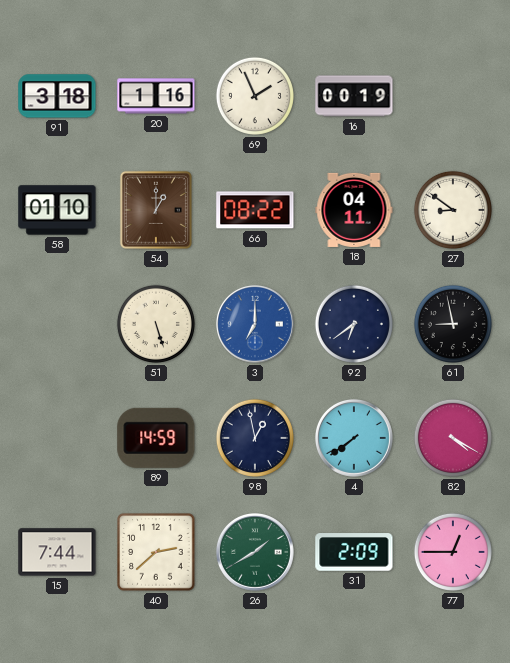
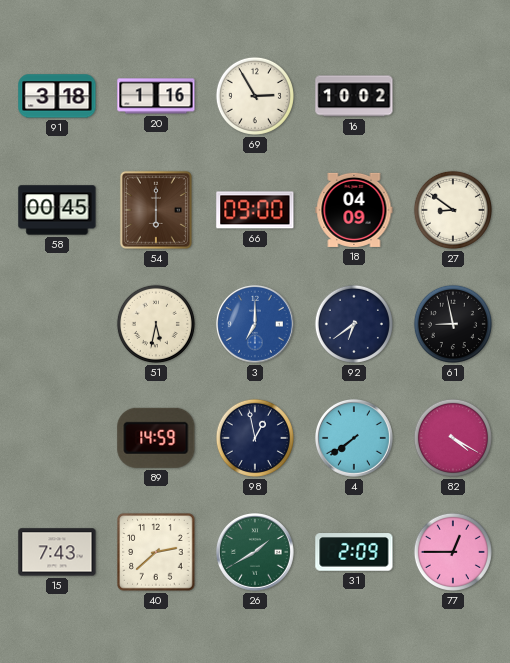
69: 1:56 -> 2:55
16: 00:19 -> 10:02
58: 01:10 -> 00:45
54: 1:00 -> 6:00
66: 08:22 -> 09:00
18: 04:11 -> 04:09
51: 5:27 -> 5:32
15: 7:44 -> 7:43
